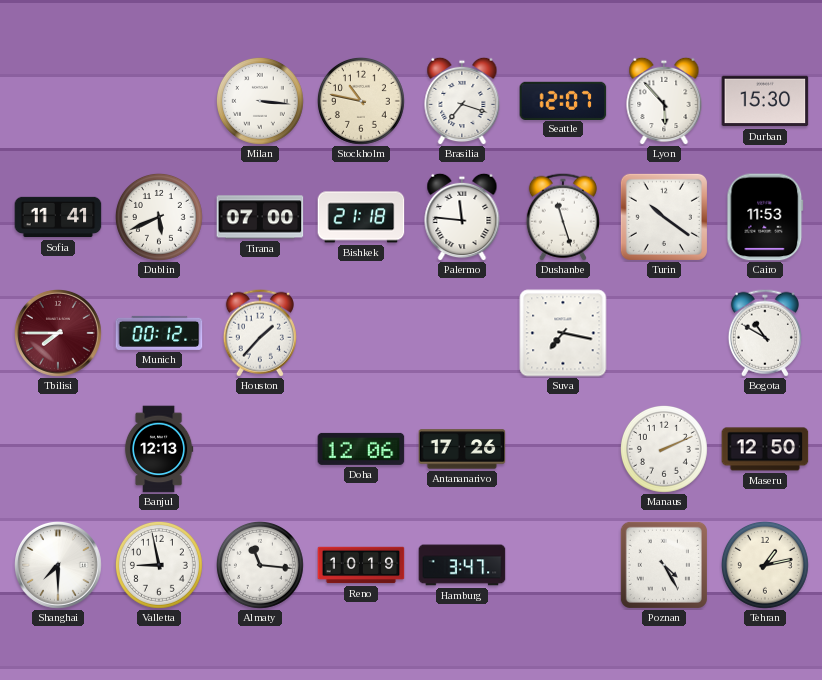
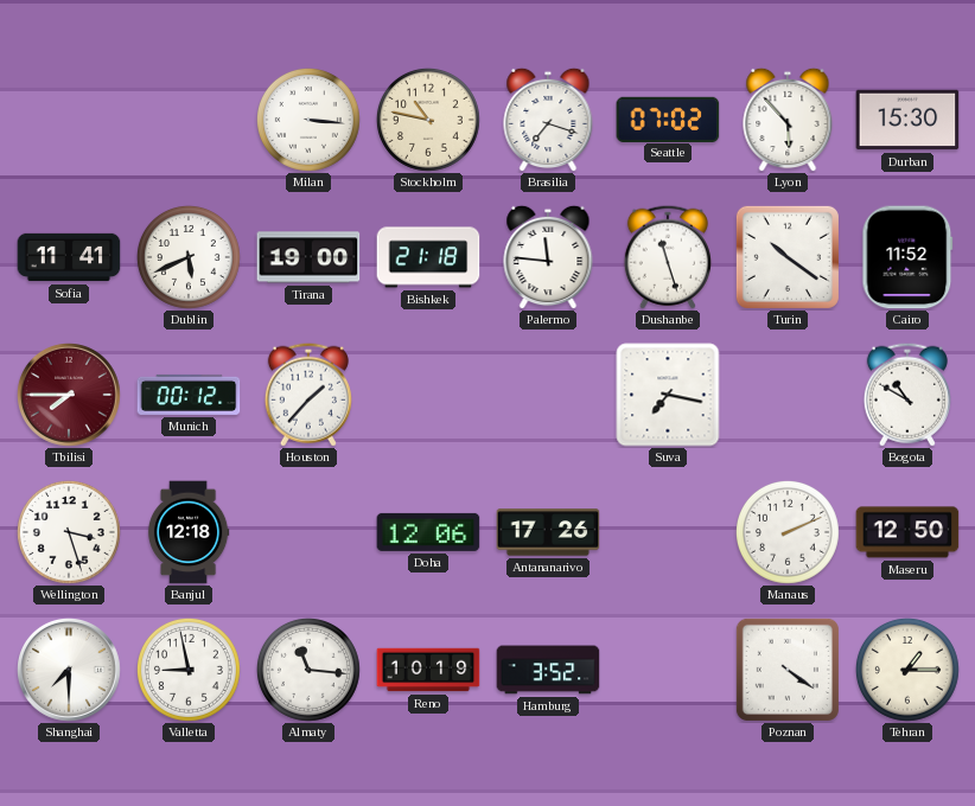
Seattle: 12:07 -> 07:02
Tirana: 07:00 -> 19:00
Cairo: 11:53 -> 11:52
Wellington: none -> 3:27
Banjul: 12:13 -> 12:18
Hamburg: 3:47 -> 3:52
Poznan: 4:25 -> 4:21
Tehran: 1:13 -> 1:15
